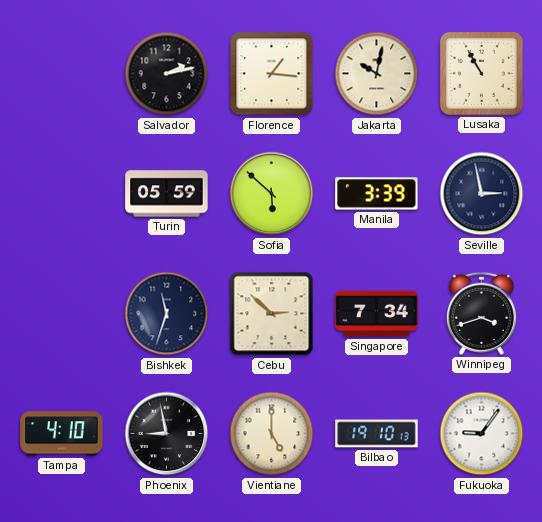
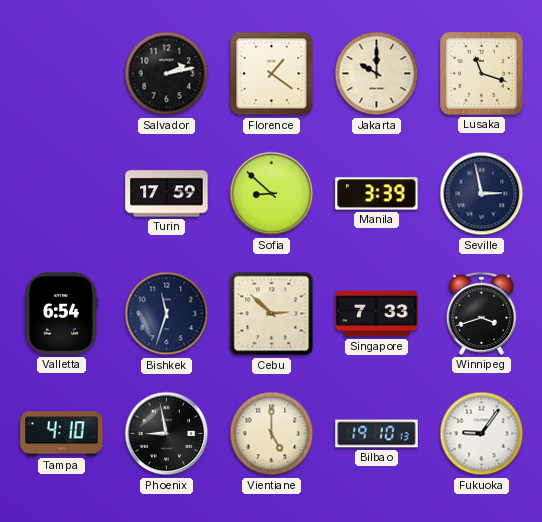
Florence: 1:16 -> 1:21
Jakarta: 10:02 -> 10:00
Lusaka: 10:55 -> 11:18
Turin: 05:59 -> 17:59
Sofia: 5:52 -> 8:52
Valletta: none -> 6:54
Singapore: 7:34 -> 7:33
